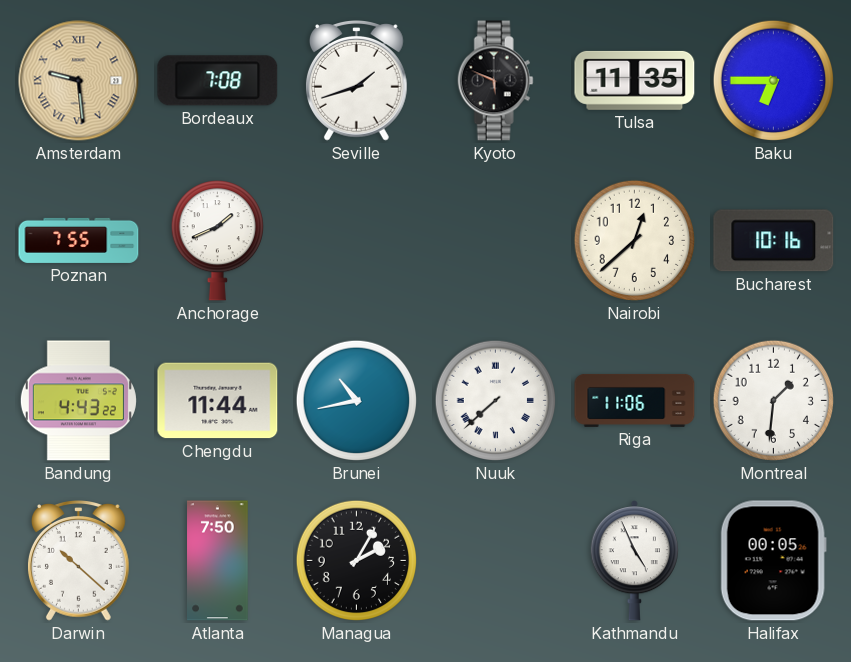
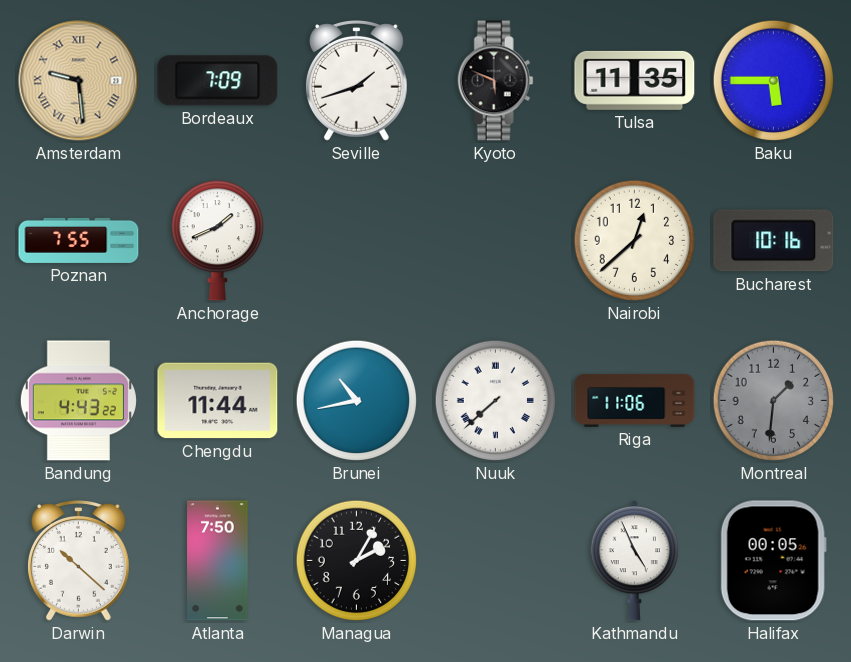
Bordeaux: 7:08 -> 7:09
Baku: 6:45 -> 5:45
Montreal dial: white -> grey
